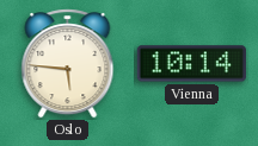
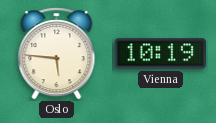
Vienna: 10:14 -> 10:19
